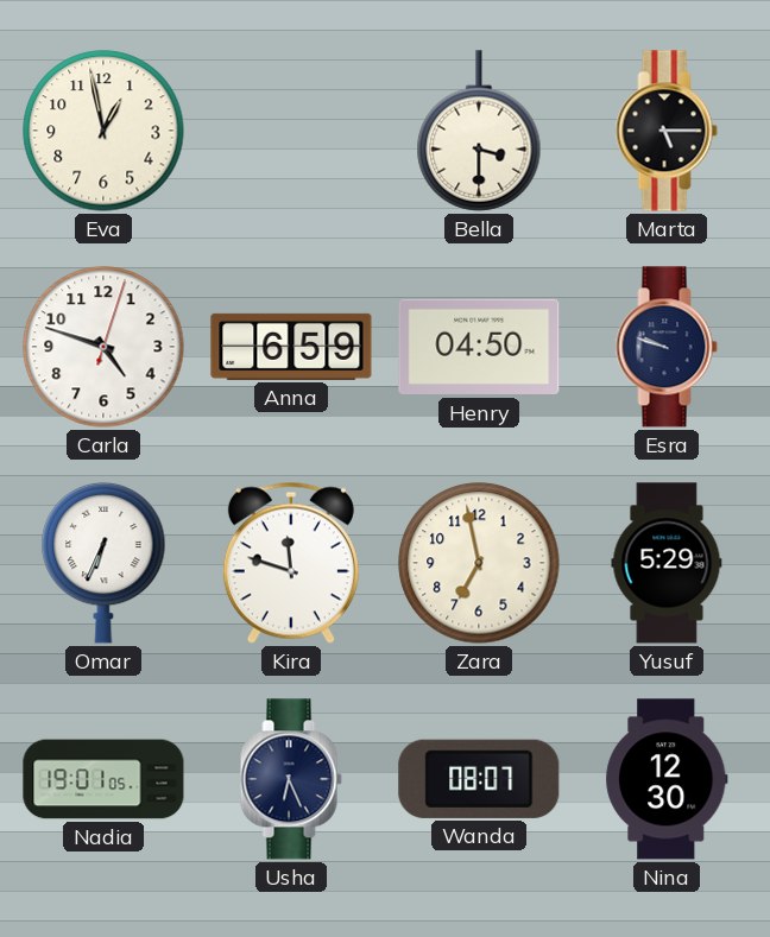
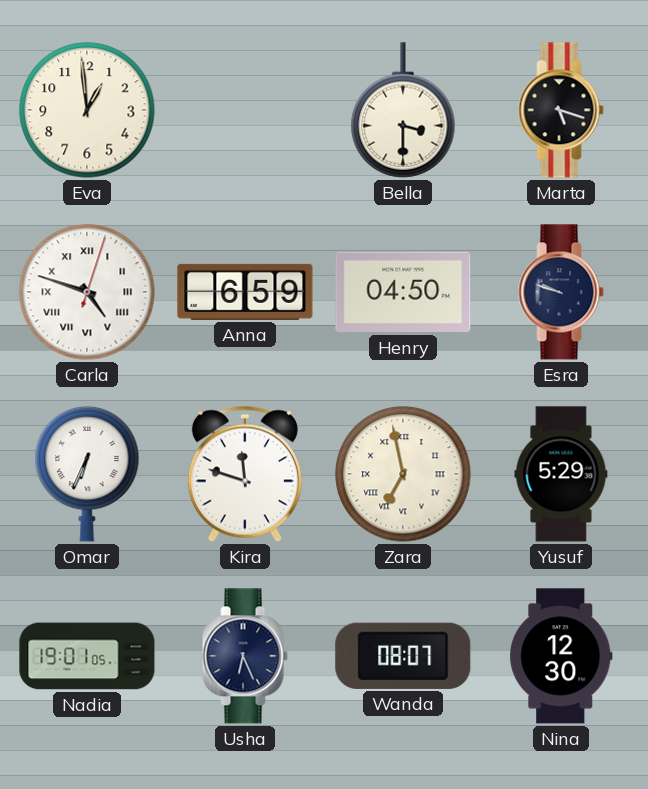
Eva: 12:58 -> 12:59
Marta: 5:15 -> 5:18
Carla numerals: Arabic -> Roman
Zara numerals: Arabic -> Roman
